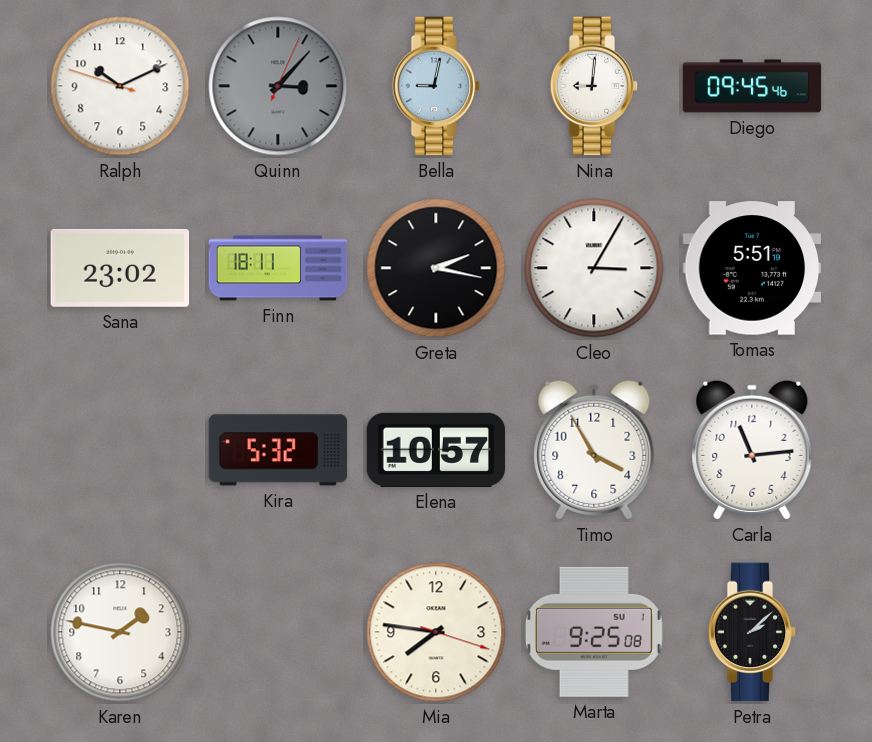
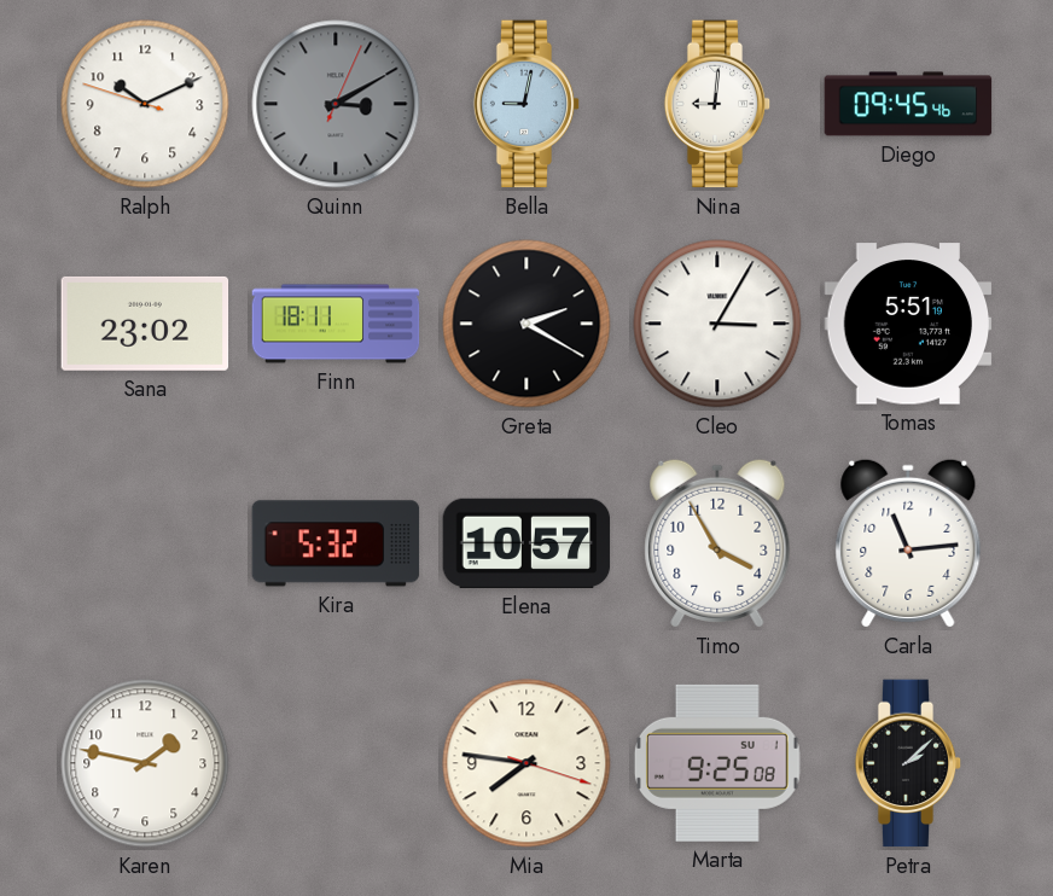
Quinn: 3:07 -> 3:10
Greta: 2:17 -> 2:20
